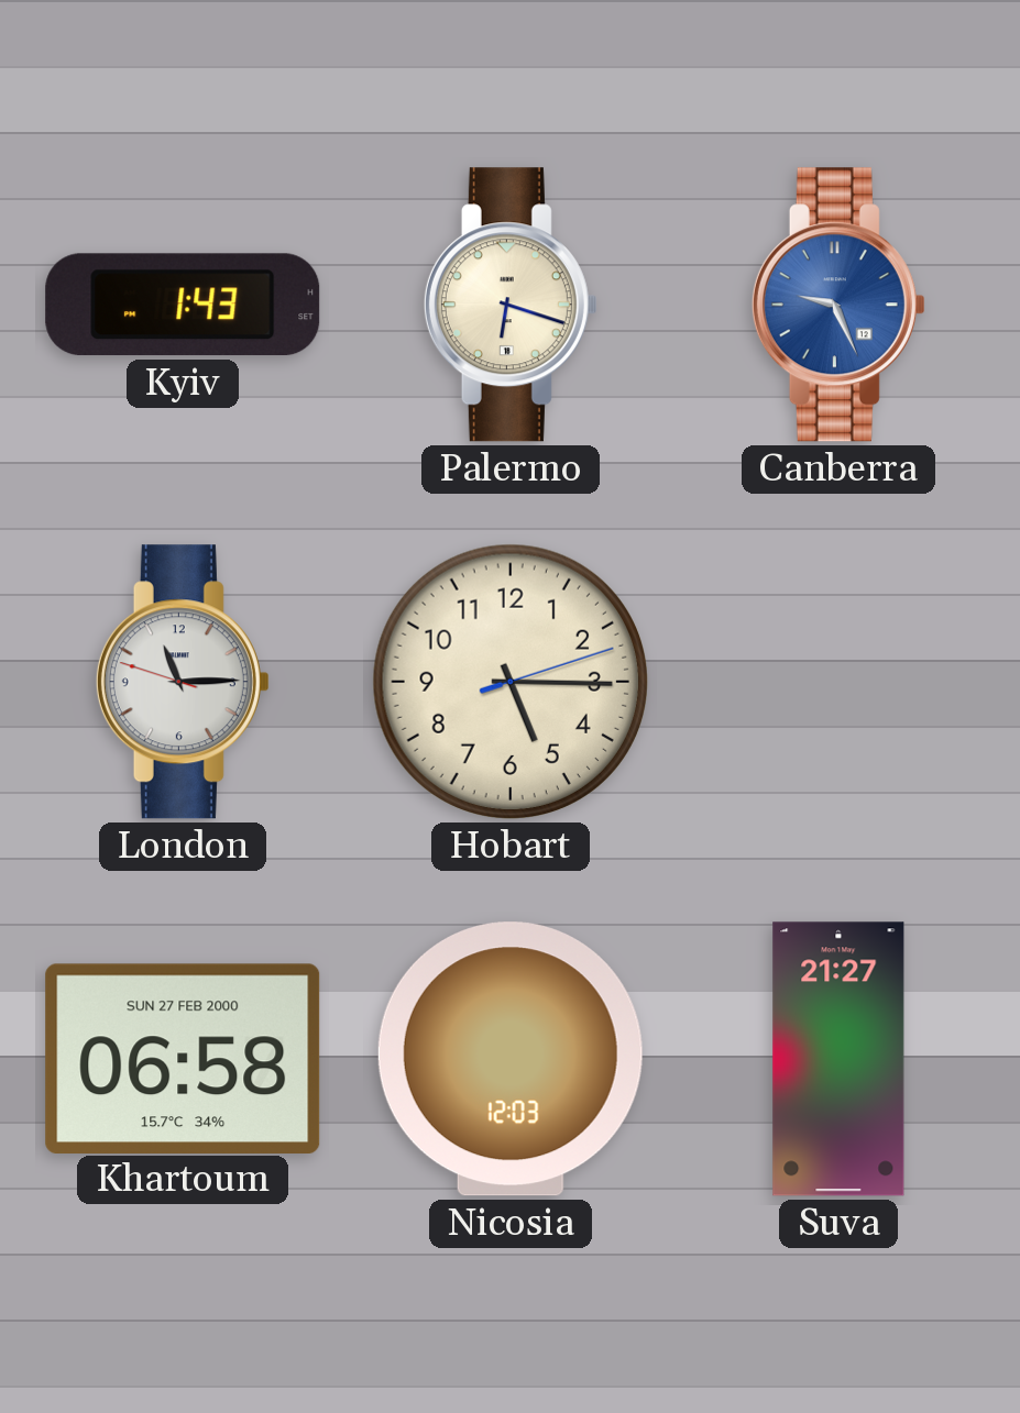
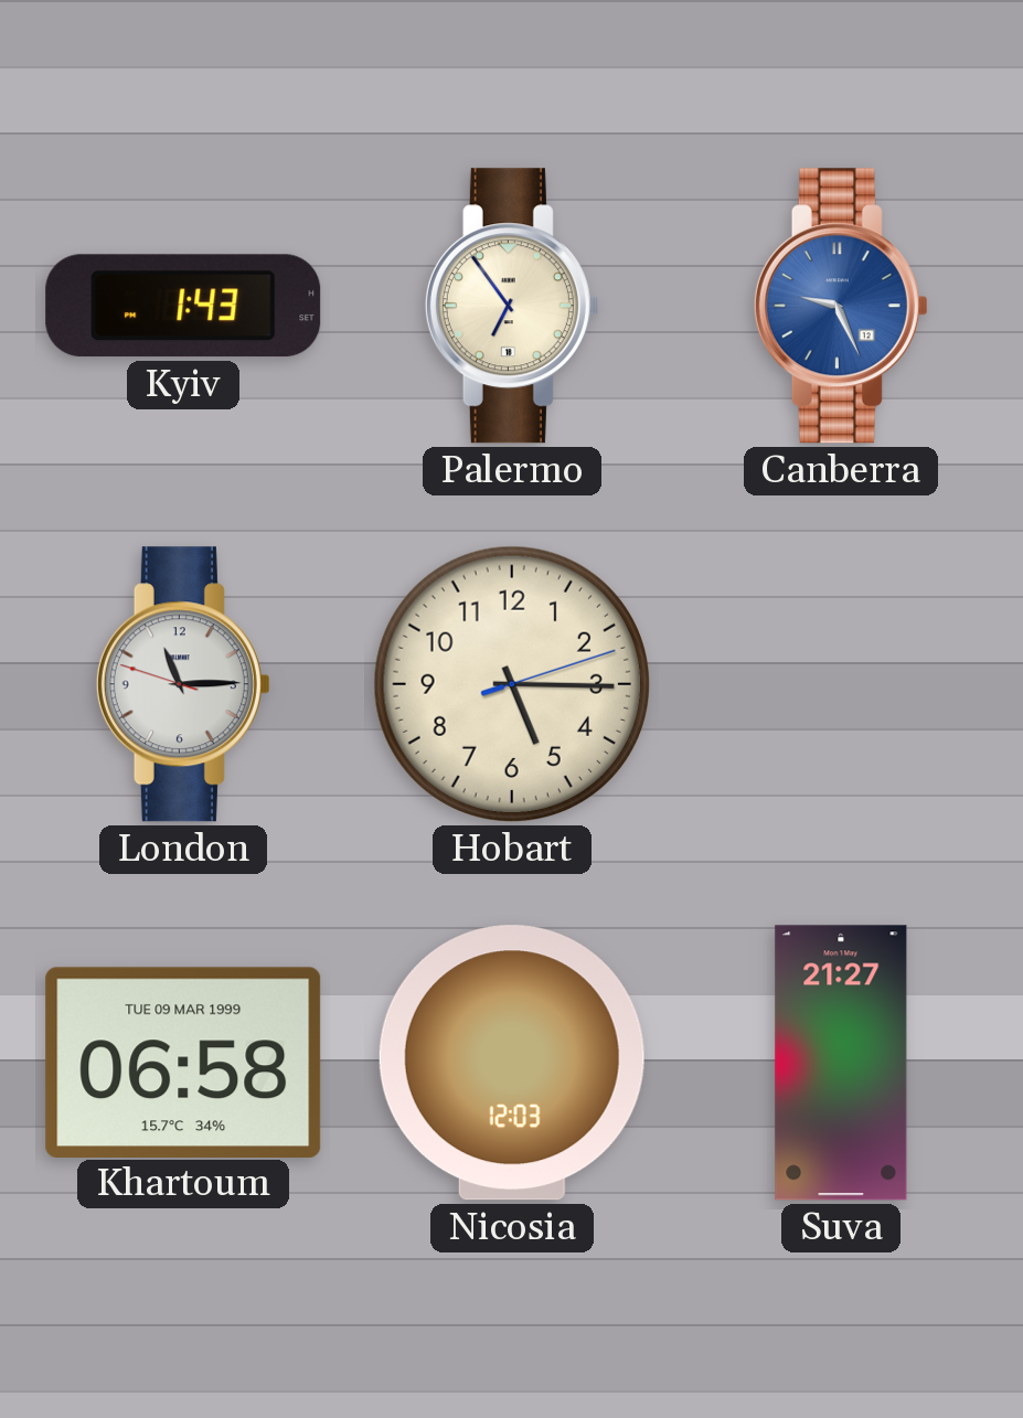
Palermo: 6:18 -> 6:54
Khartoum date: SUN 27 FEB 2000 -> TUE 09 MAR 1999
